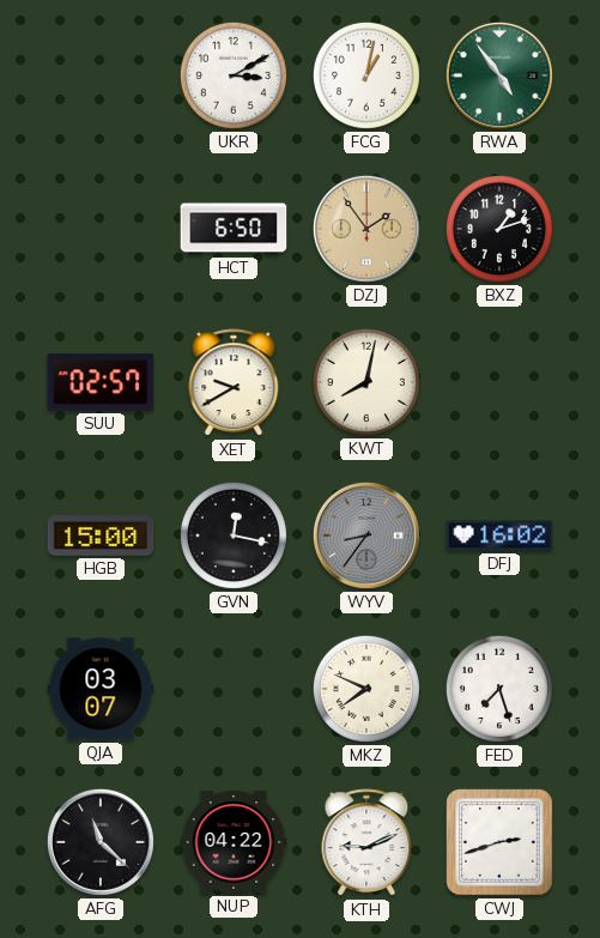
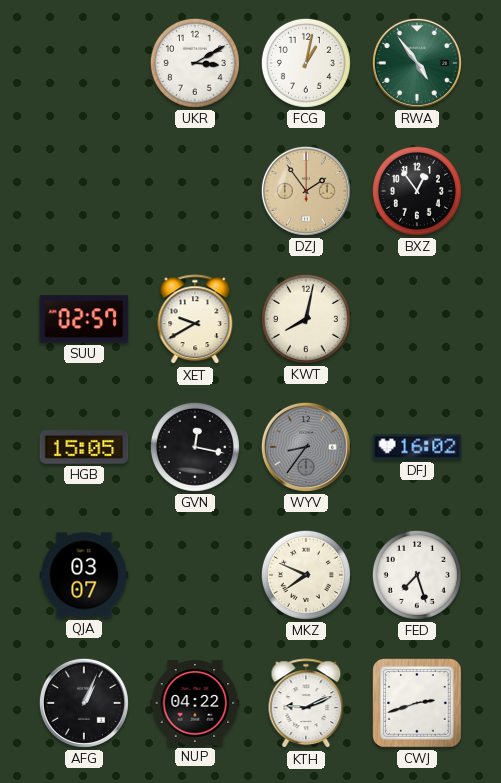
HCT: 6:50 -> none
BXZ: 1:12 -> 12:54
HGB: 15:00 -> 15:05
AFG: 11:22 -> 1:04
